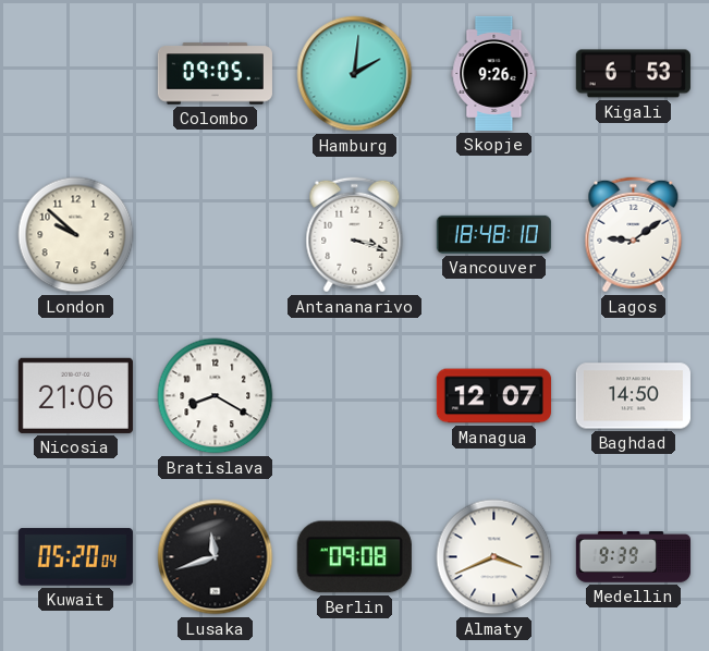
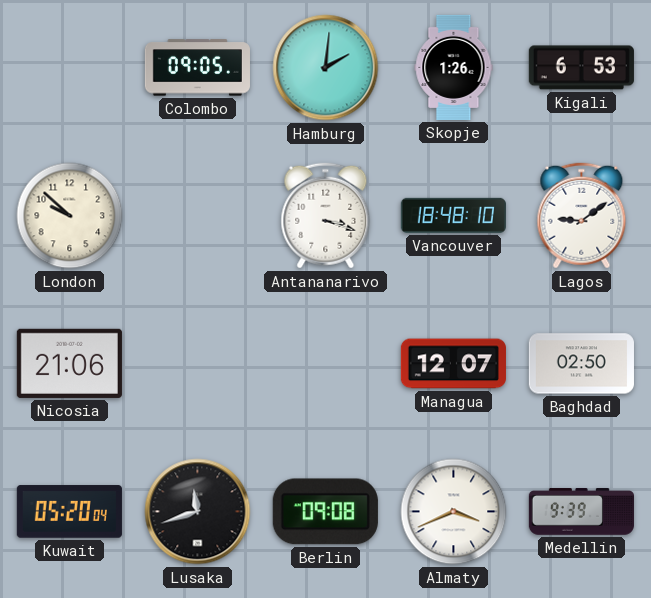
Skopje: 9:26 -> 1:26
Bratislava: 8:20 -> none
Baghdad: 14:50 -> 02:50
